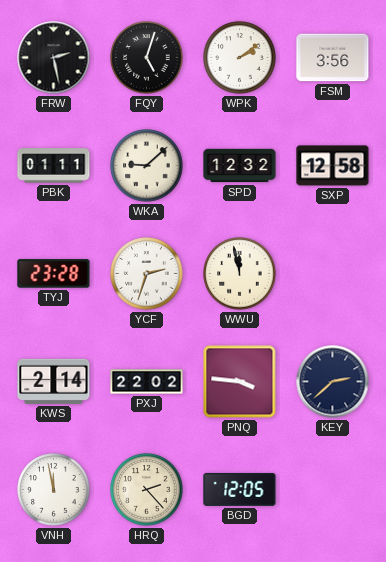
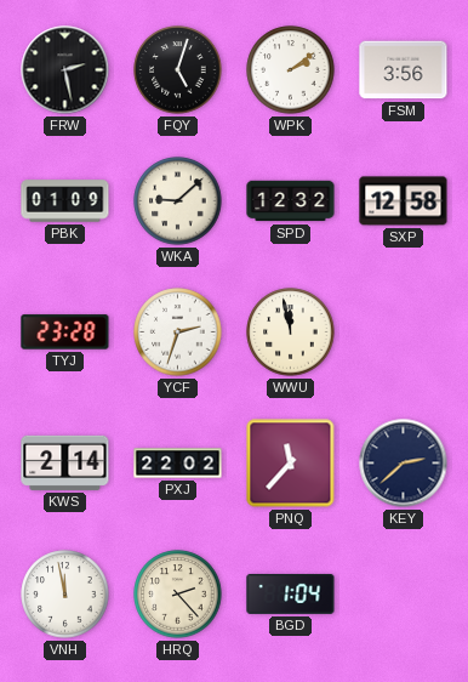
PBK: 01:11 -> 01:09
PNQ: 3:46 -> 11:37
BGD: 12:05 -> 1:04
